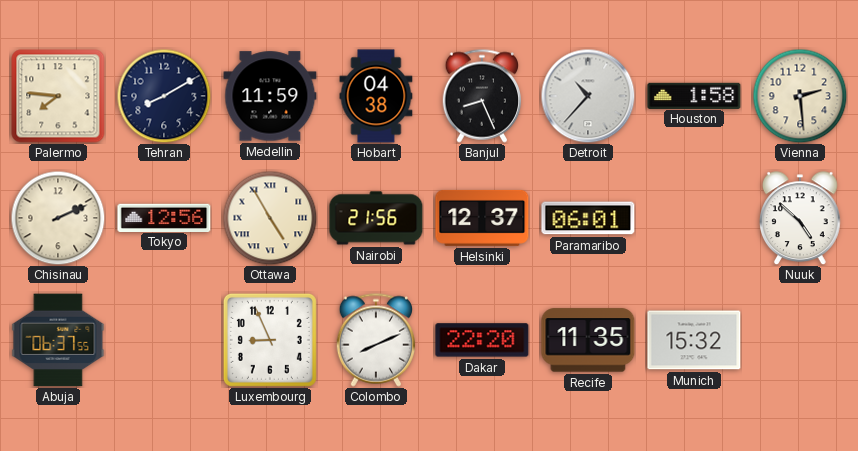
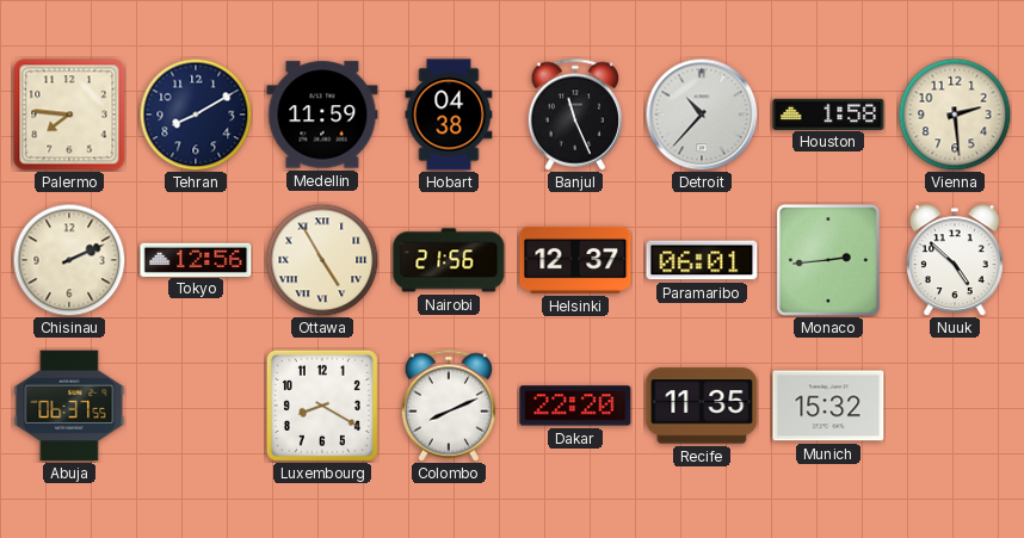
Banjul: 8:26 -> 11:26
Monaco: none -> 2:44
Luxembourg: 8:56 -> 8:20
